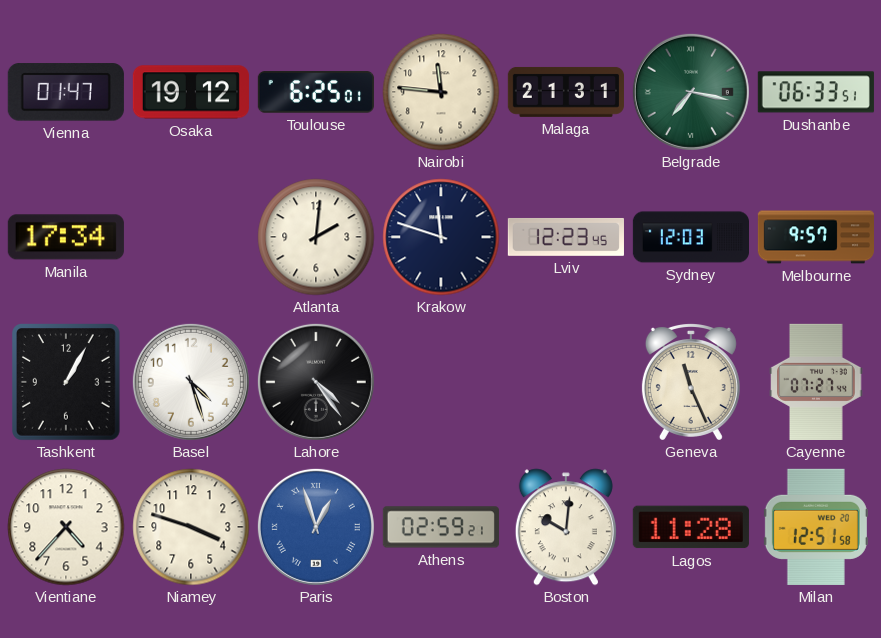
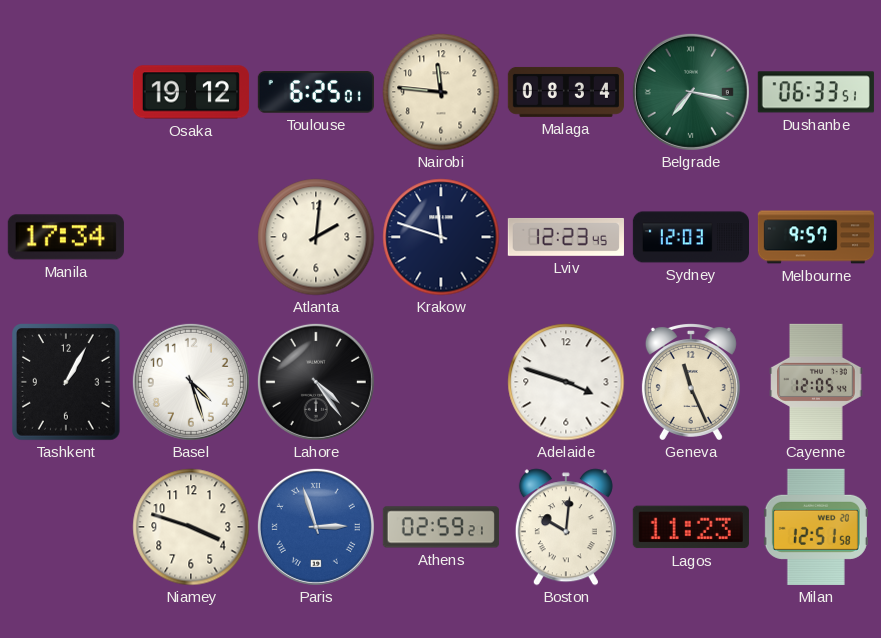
Vienna: 01:47 -> none
Malaga: 21:31 -> 08:34
Adelaide: none -> 3:48
Cayenne: 07:27 -> 12:05
Vientiane: 4:37 -> none
Paris: 12:57 -> 2:57
Lagos: 11:28 -> 11:23
